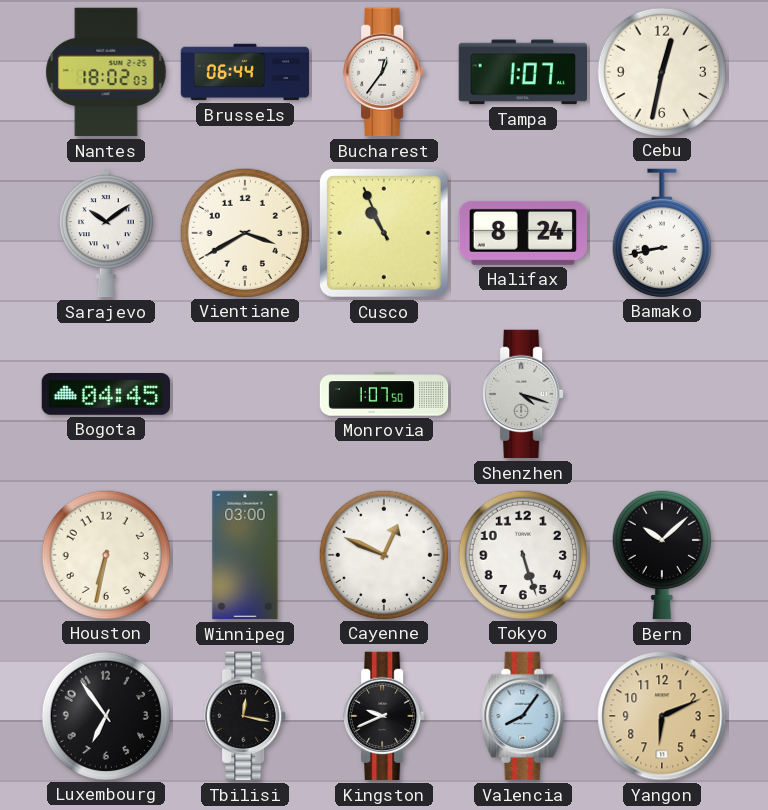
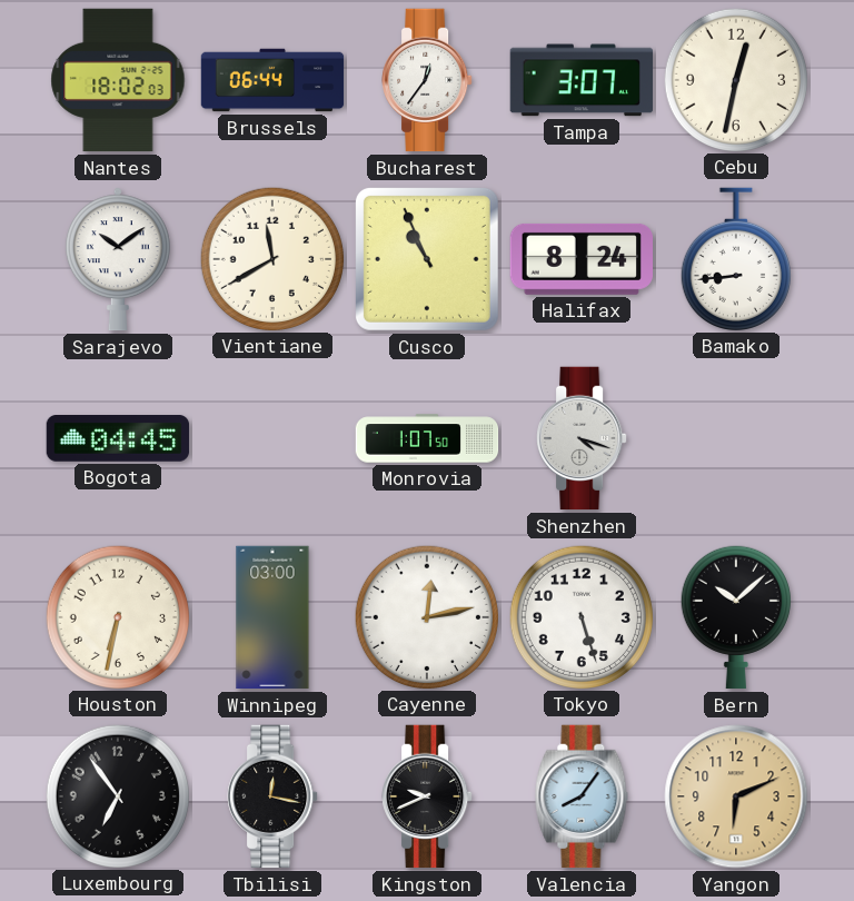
Tampa: 1:07 -> 3:07
Vientiane: 3:40 -> 11:40
Bamako: 8:43 -> 8:44
Cayenne: 12:49 -> 12:13
